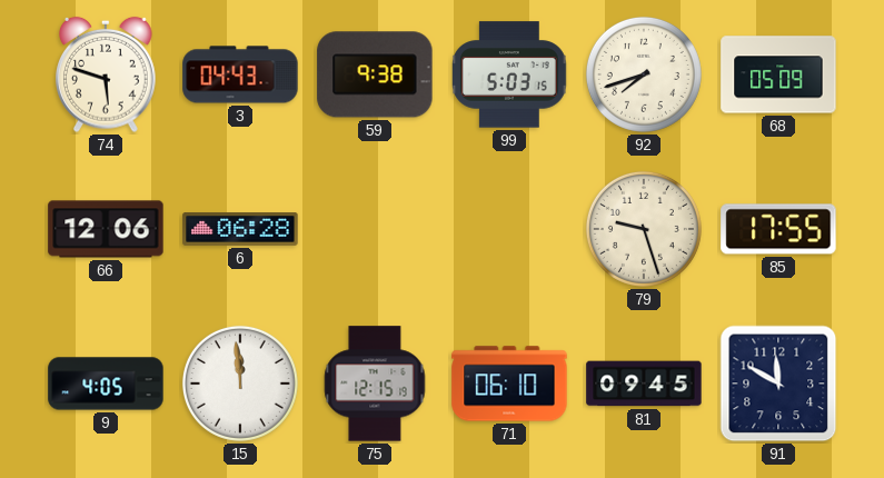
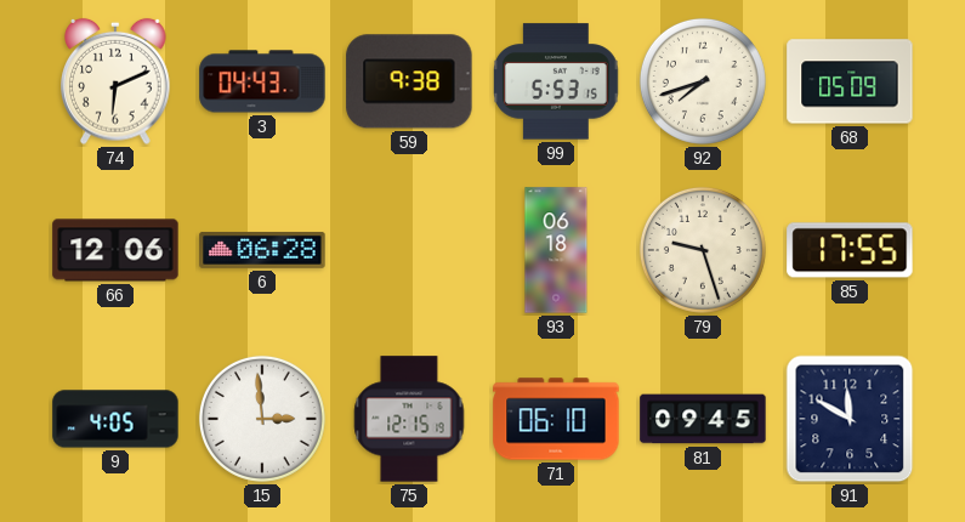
74: 5:48 -> 6:11
99: 5:03 -> 5:53
93: none -> 06:18
15: 11:59 -> 2:59
